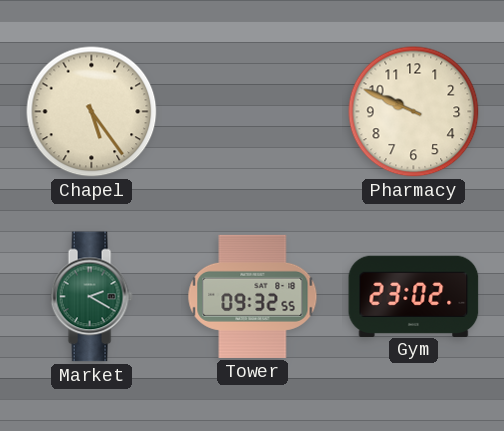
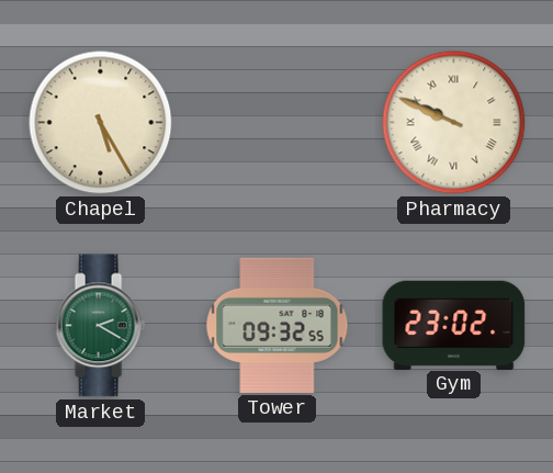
Chapel: 5:24 -> 5:25
Pharmacy numerals: Arabic -> Roman
